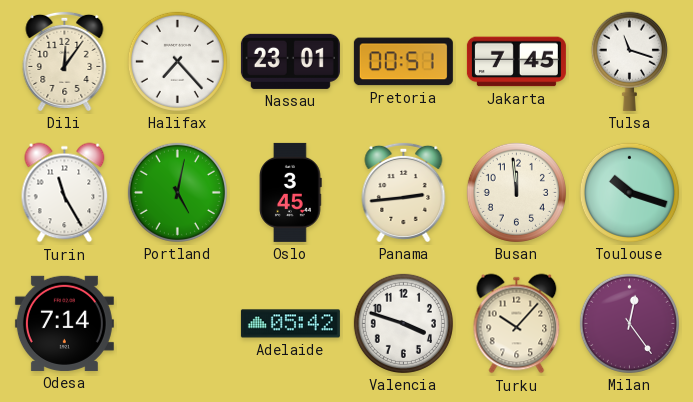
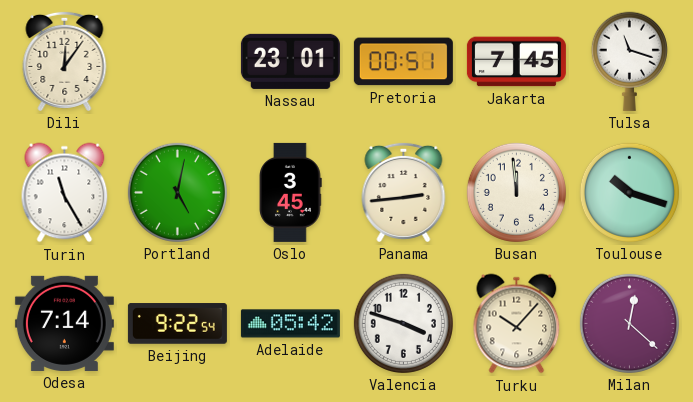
Halifax: 7:23 -> none
Beijing: none -> 9:22
Milan: 12:24 -> 12:22
